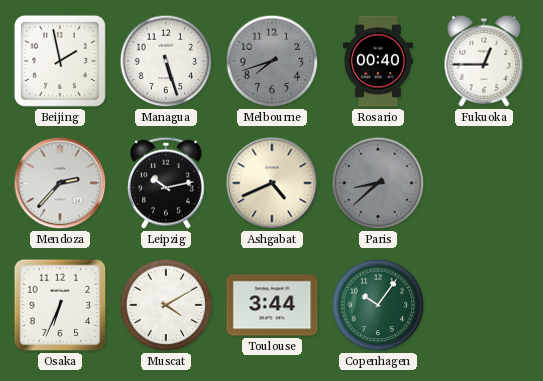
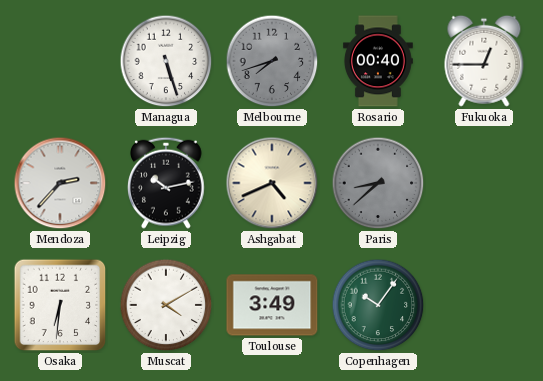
Beijing: 1:58 -> none
Osaka: 6:34 -> 6:31
Toulouse: 3:44 -> 3:49
